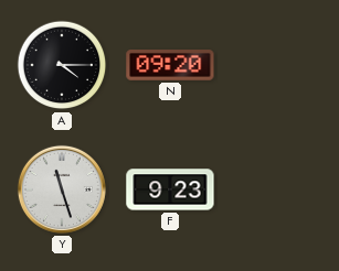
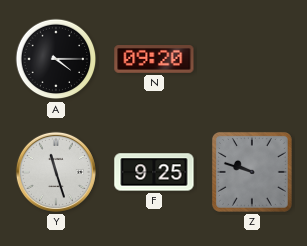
F: 9:23 -> 9:25
Z: none -> 9:48
